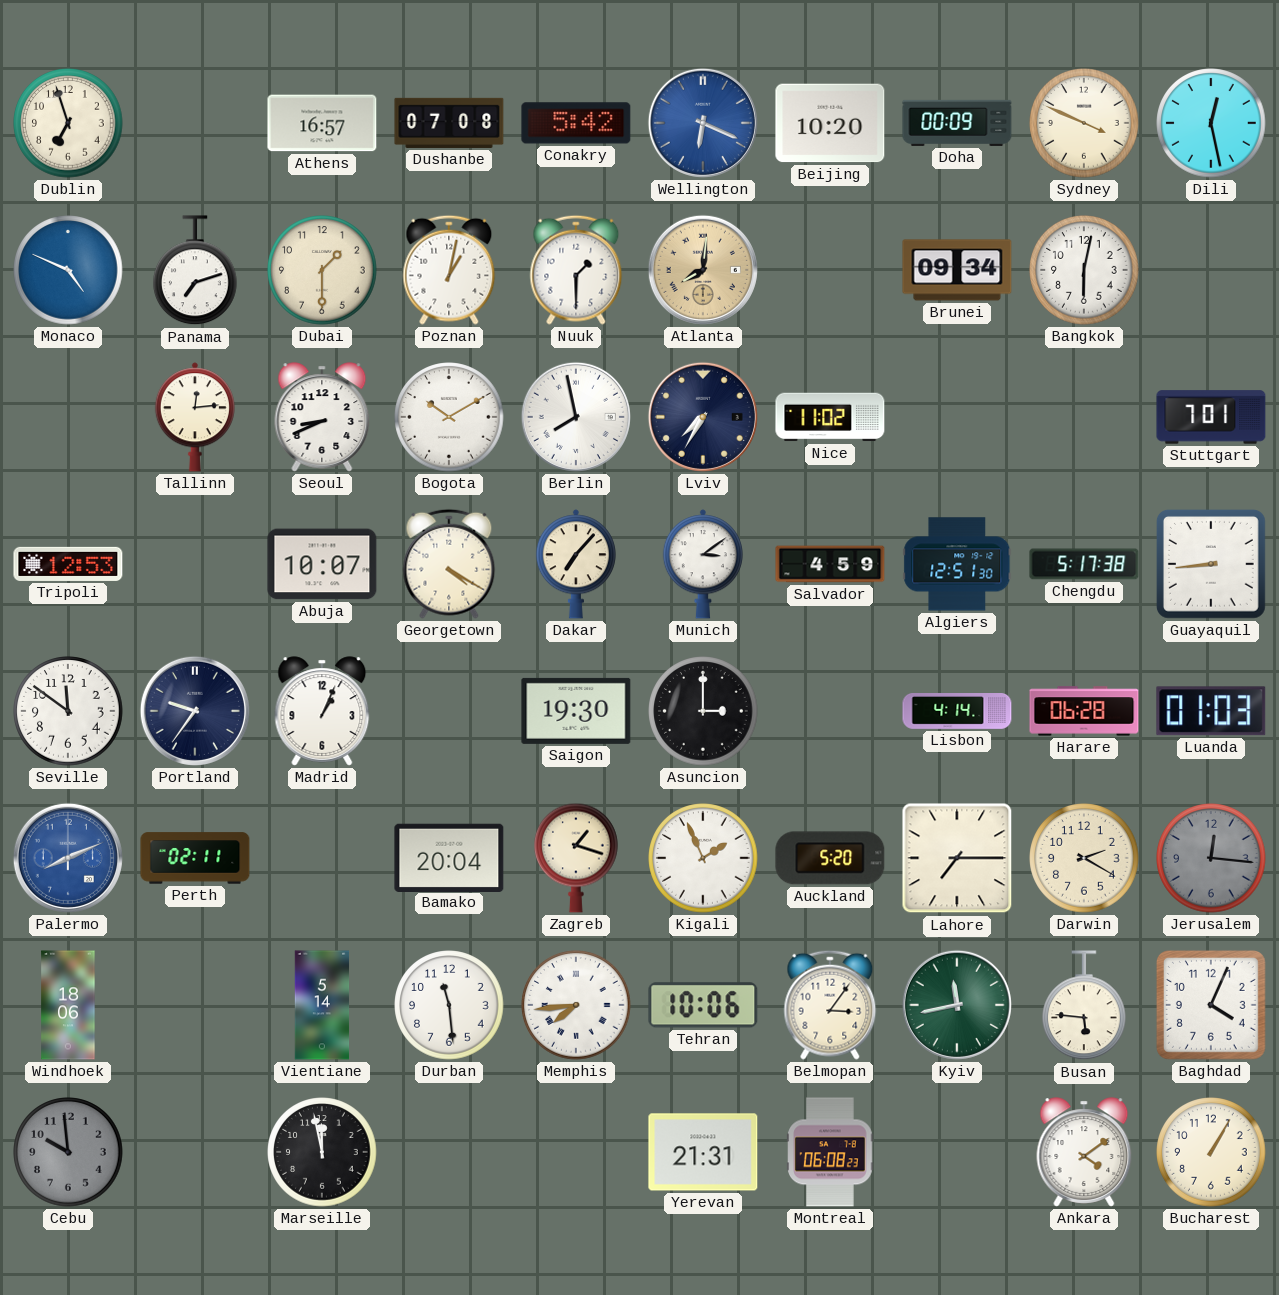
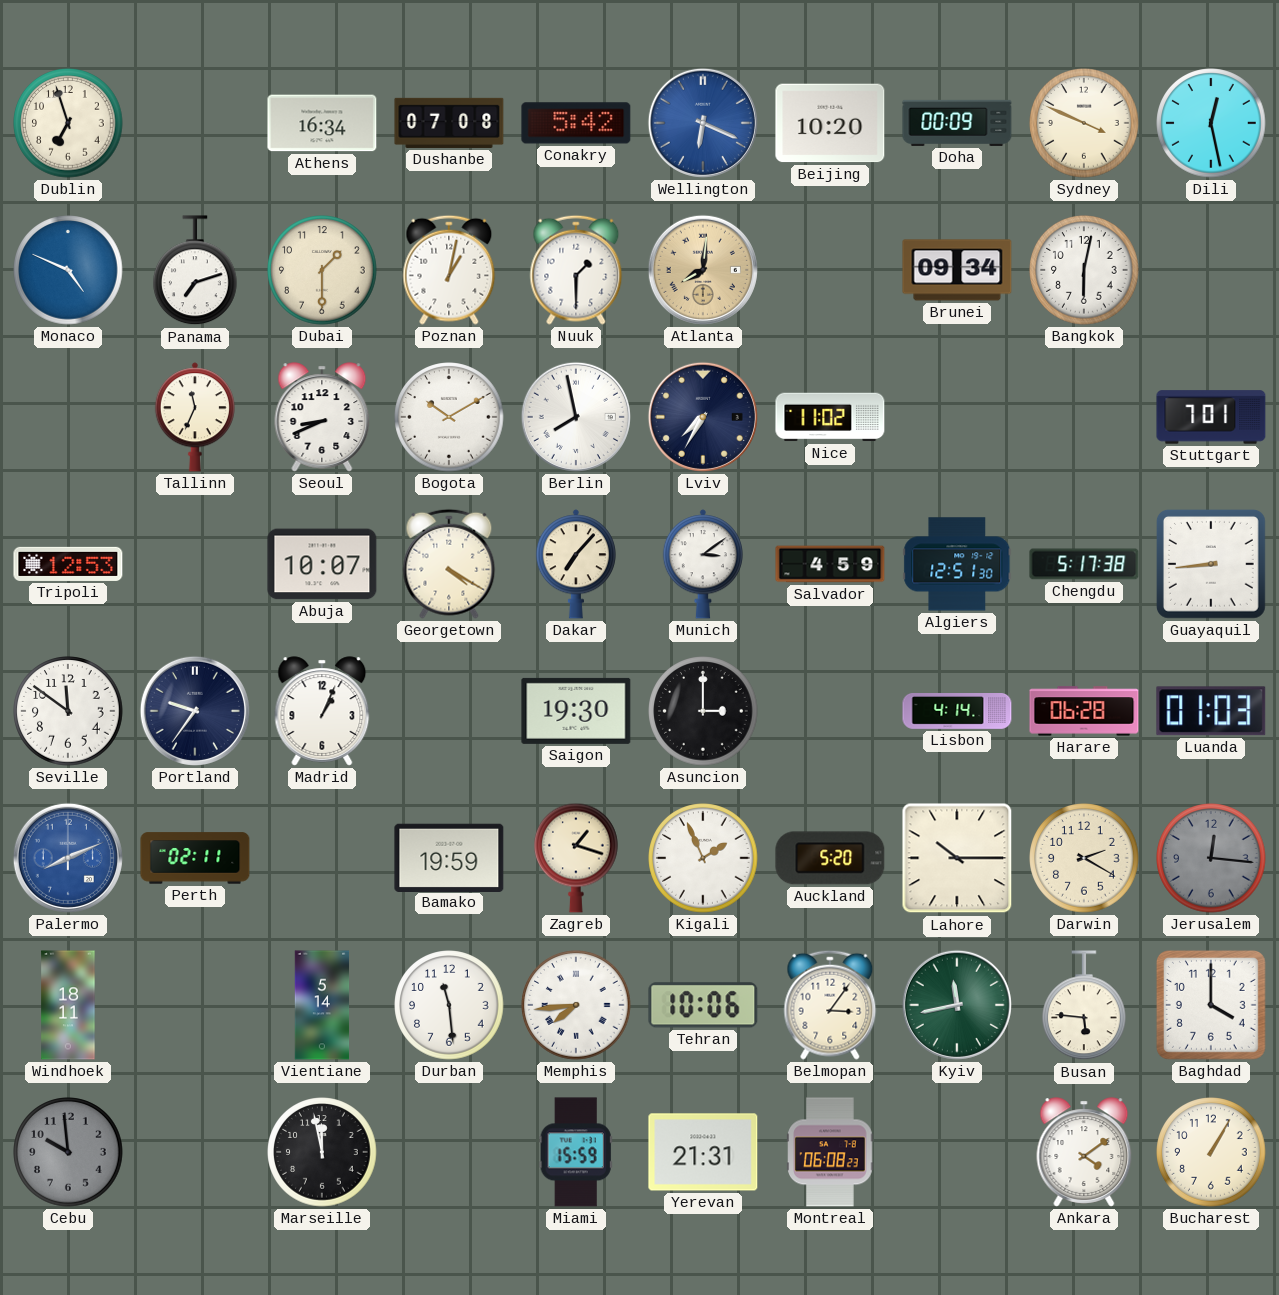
Athens: 16:57 -> 16:34
Tallinn: 12:14 -> 11:34
Bamako: 20:04 -> 19:59
Lahore: 7:15 -> 10:15
Windhoek: 18:06 -> 18:11
Baghdad: 4:04 -> 4:00
Miami: none -> 15:59
